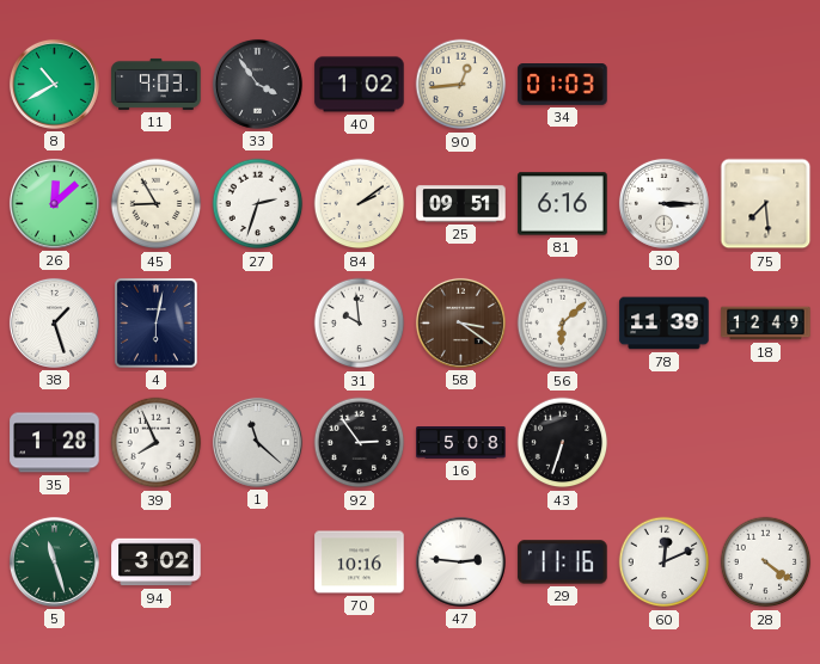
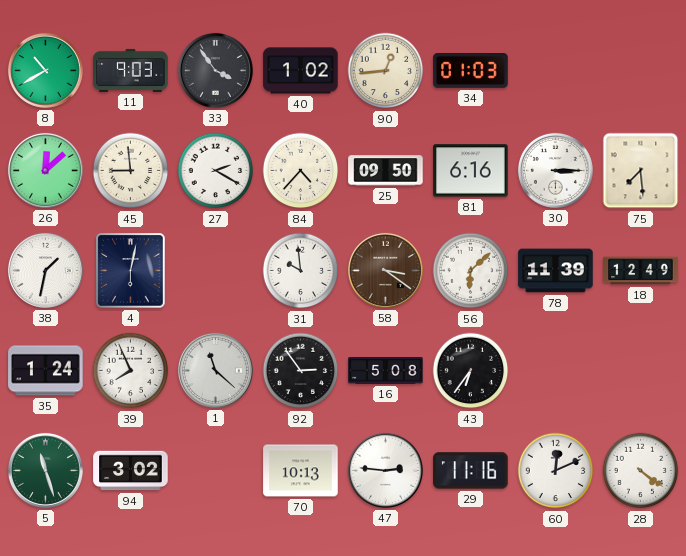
45: 8:55 -> 8:59
27: 2:33 -> 2:20
84: 2:09 -> 4:37
25: 09:51 -> 09:50
38: 1:27 -> 1:32
35: 1:28 -> 1:24
43: 6:33 -> 6:36
70: 10:16 -> 10:13
